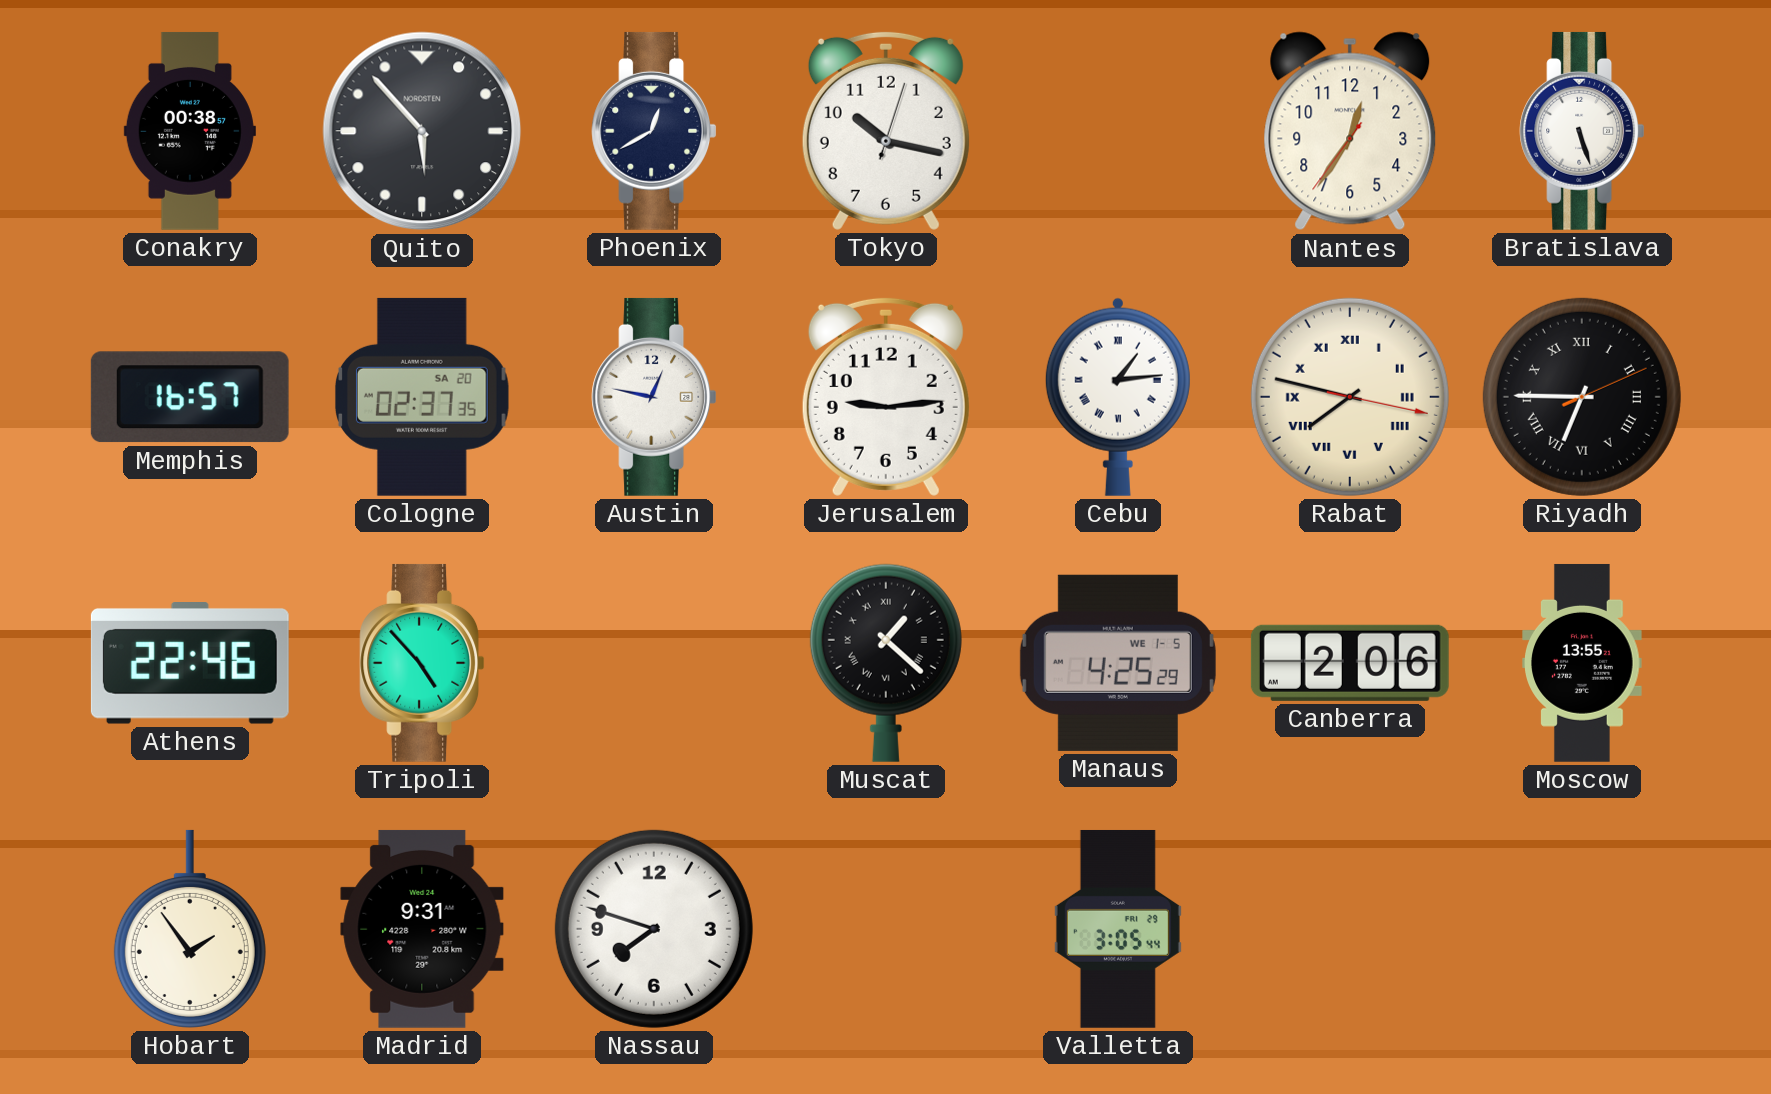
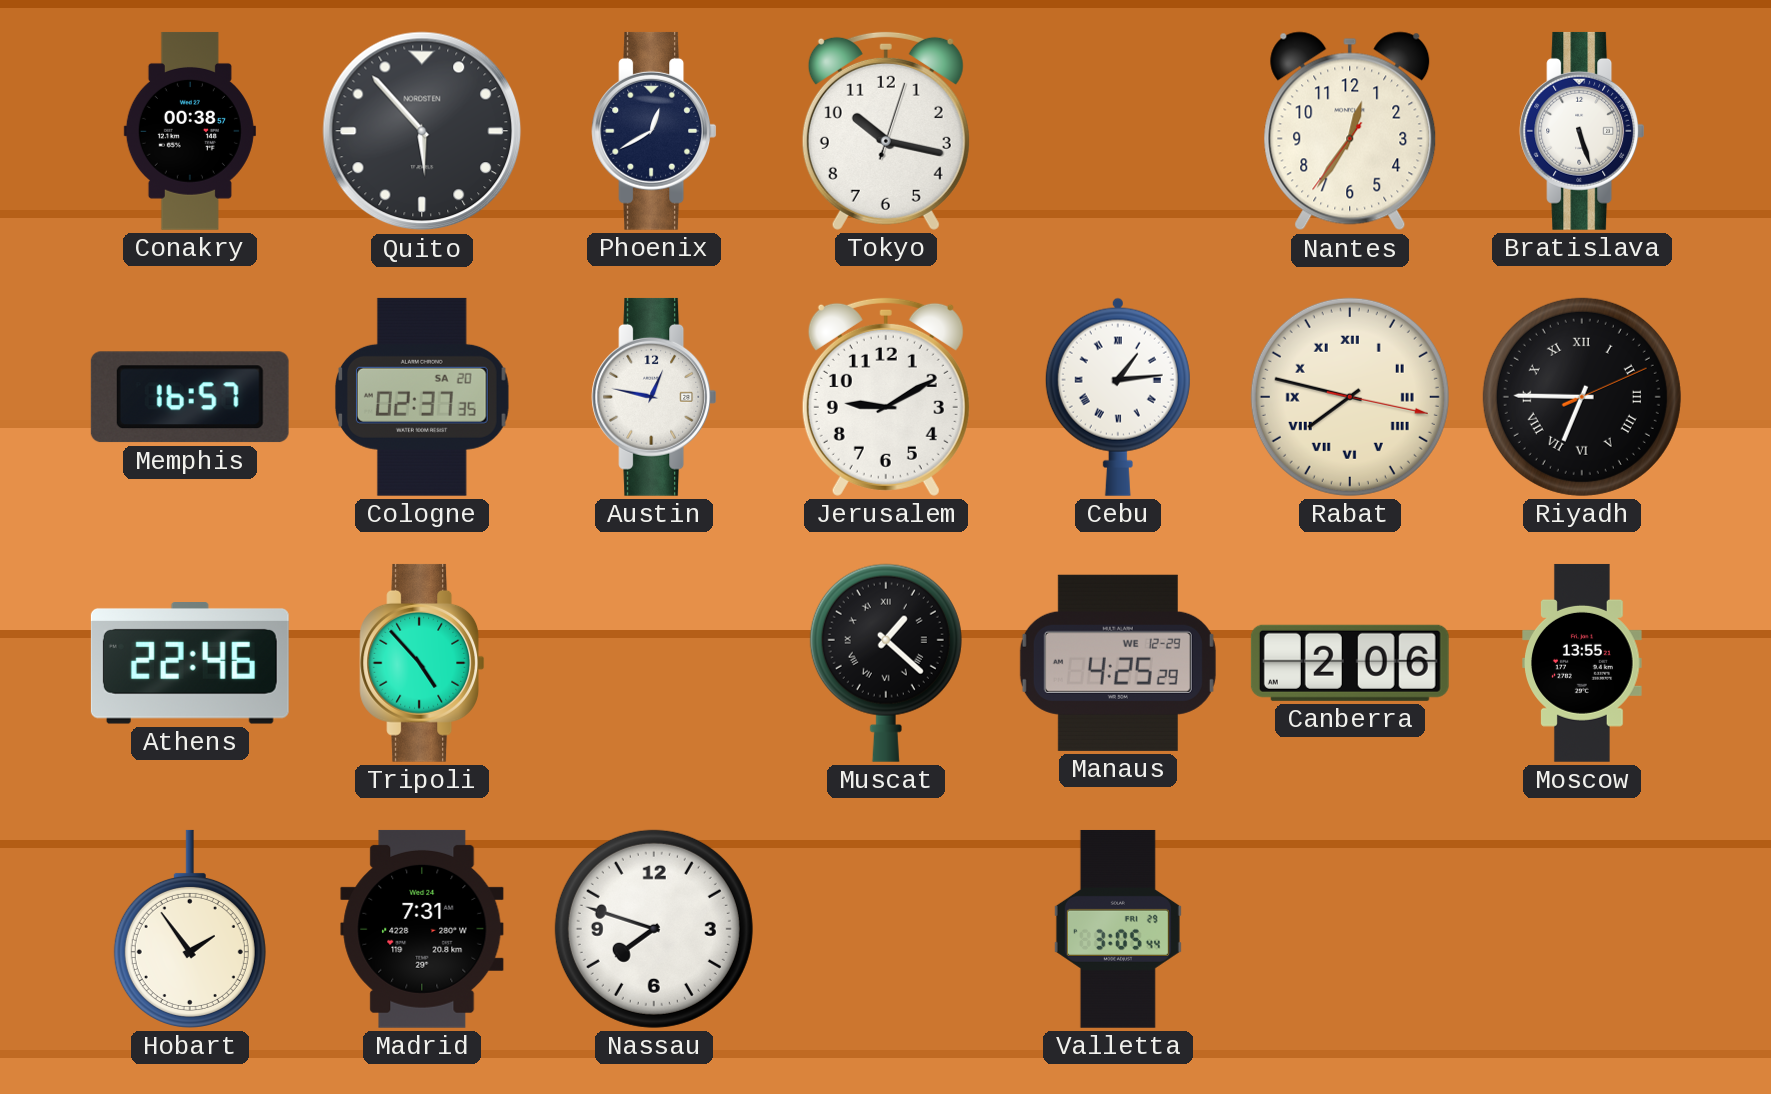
Jerusalem: 9:14 -> 9:10
Manaus date: WE 1-5 -> WE 12-29
Madrid: 9:31 -> 7:31
